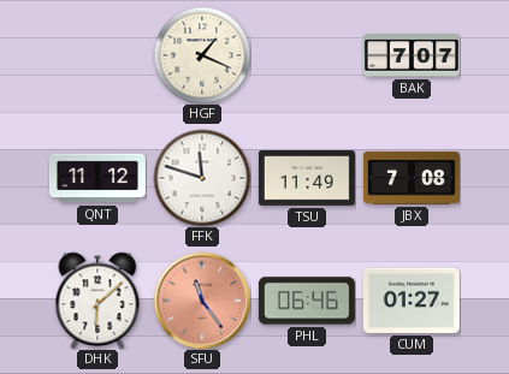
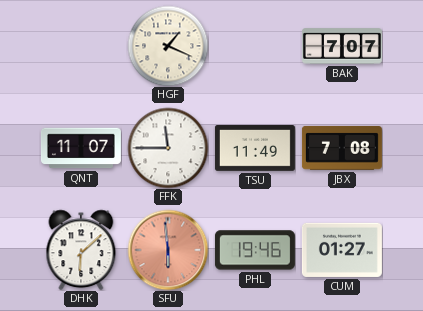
QNT: 11:12 -> 11:07
FFK: 11:48 -> 11:45
SFU: 11:24 -> 5:59
PHL: 06:46 -> 19:46
